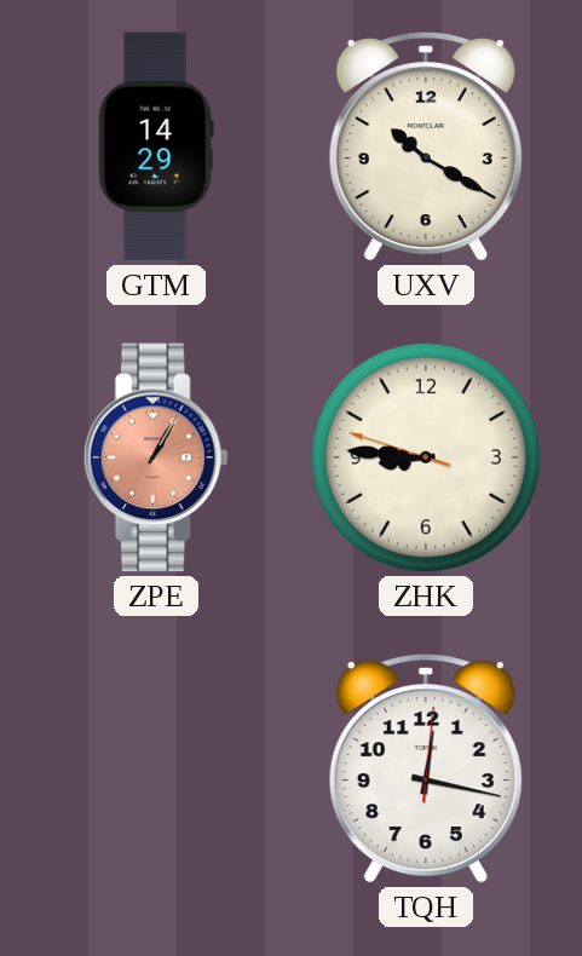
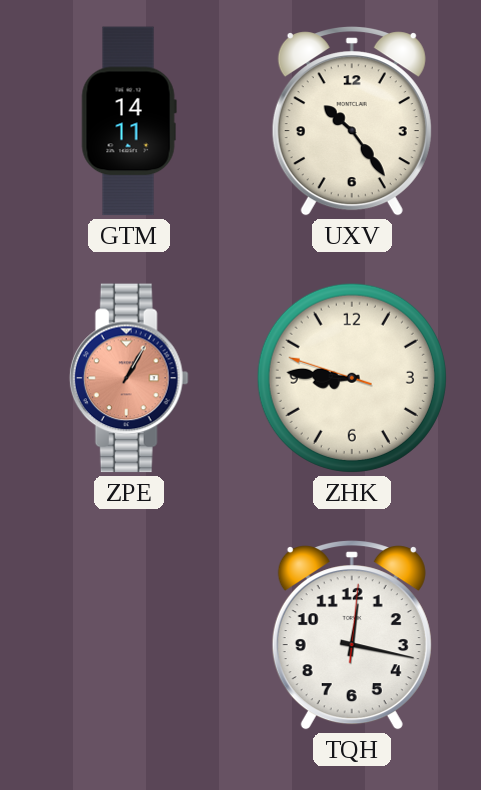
GTM: 14:29 -> 14:11
UXV: 10:20 -> 10:24
